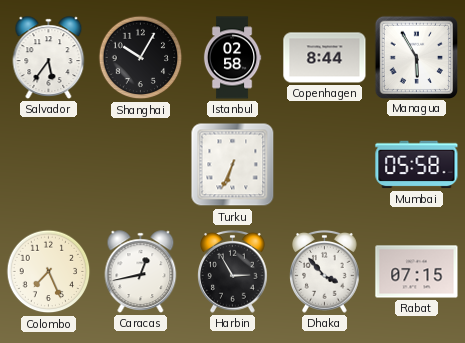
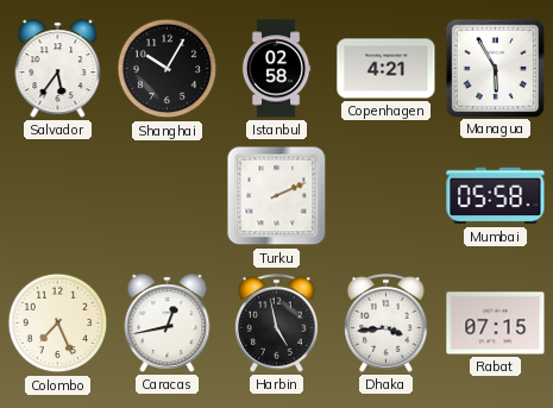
Copenhagen: 8:44 -> 4:21
Turku: 6:34 -> 2:11
Harbin: 2:55 -> 4:58
Dhaka: 3:53 -> 3:44
